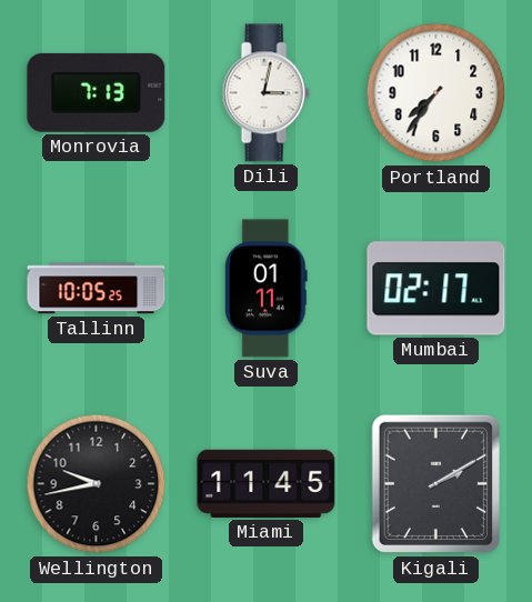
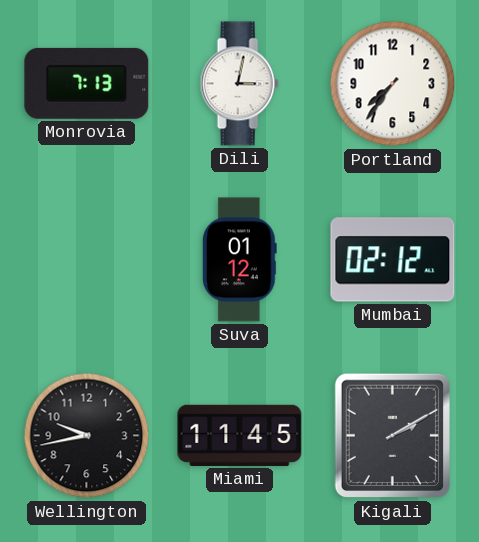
Tallinn: 10:05 -> none
Suva: 01:11 -> 01:12
Mumbai: 02:17 -> 02:12
